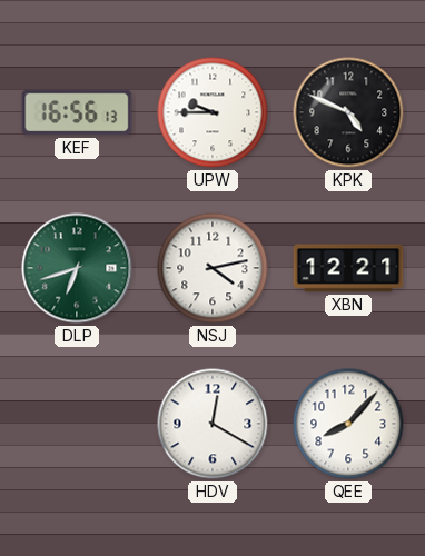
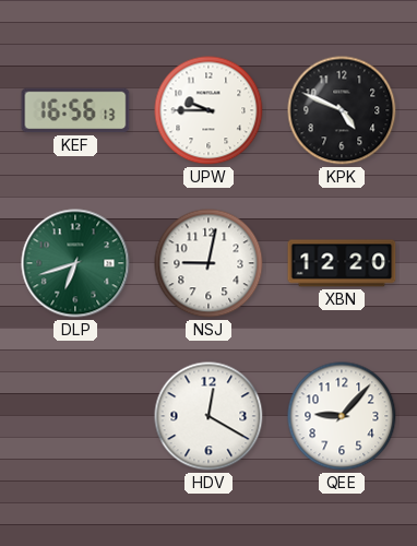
NSJ: 4:13 -> 9:02
XBN: 12:21 -> 12:20
QEE: 8:07 -> 9:07
